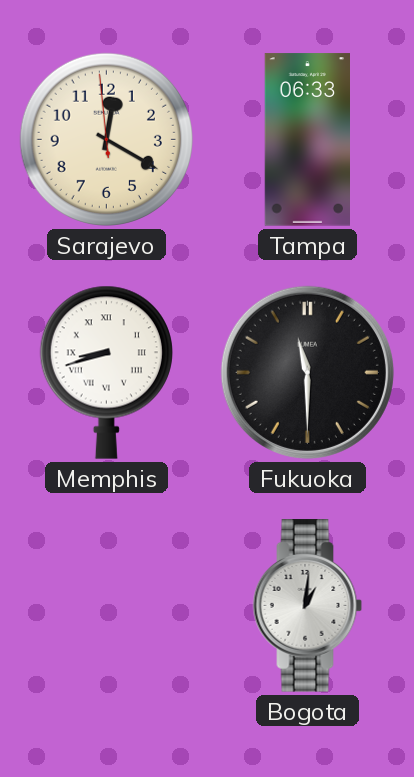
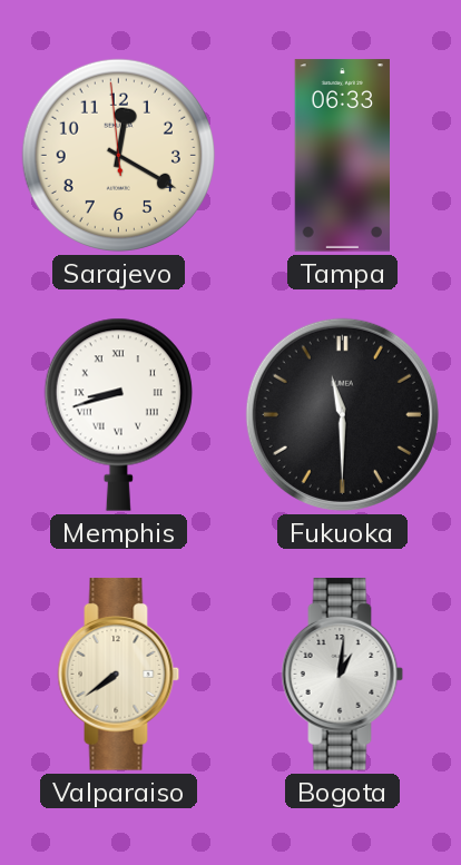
Valparaiso: none -> 7:39
